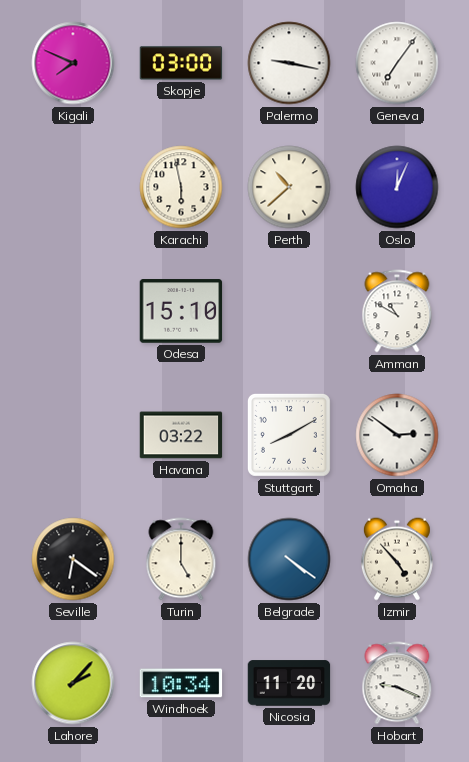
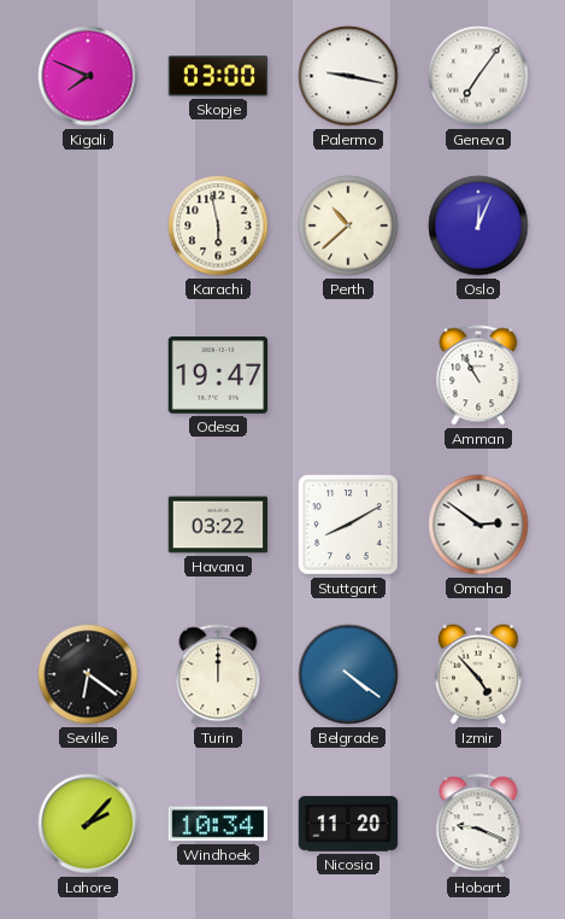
Odesa: 15:10 -> 19:47
Amman: 10:50 -> 10:55
Turin: 5:00 -> 12:00
